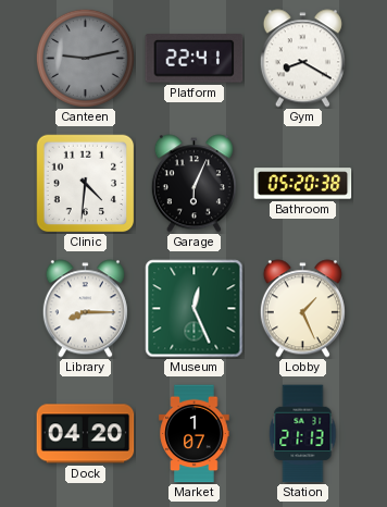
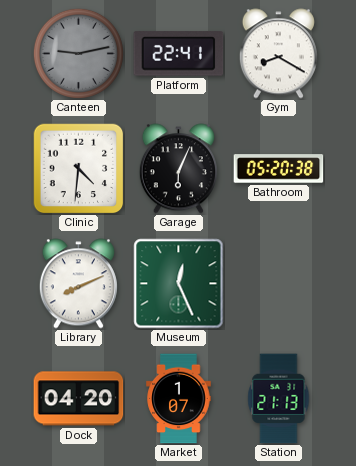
Library: 8:15 -> 8:11
Lobby: 1:26 -> none
